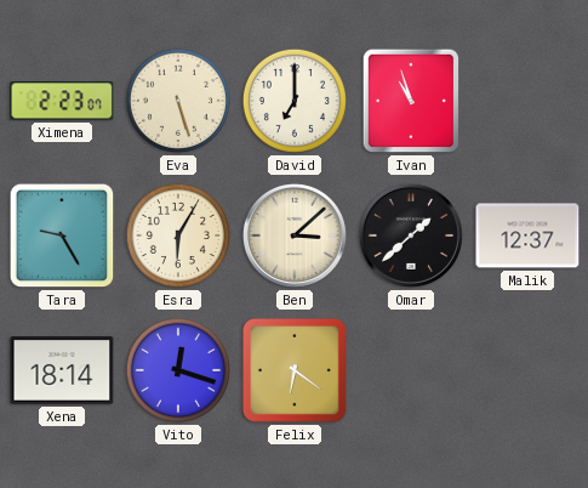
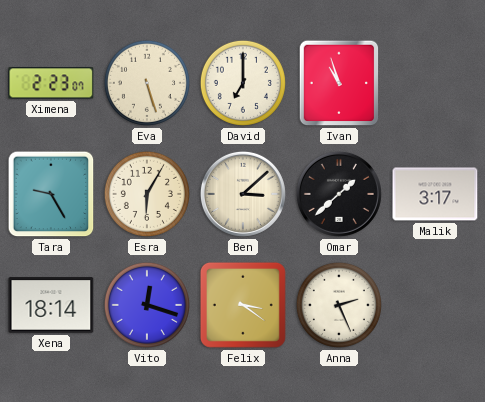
Malik: 12:37 -> 3:17
Felix: 6:21 -> 3:21
Anna: none -> 2:26
